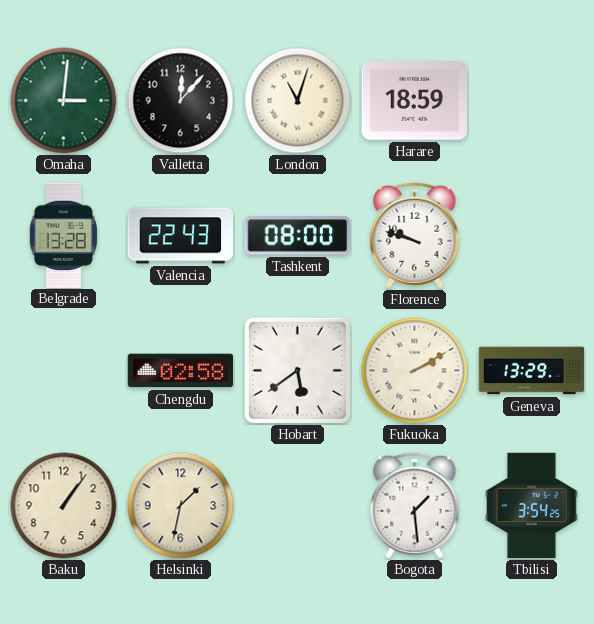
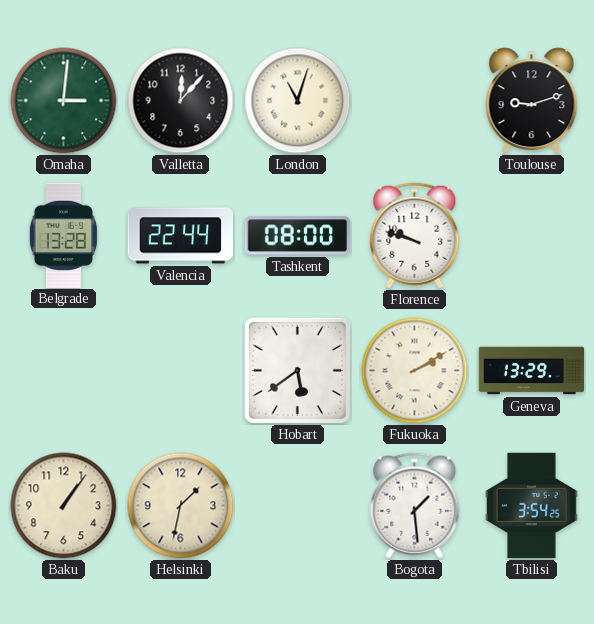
Harare: 18:59 -> none
Toulouse: none -> 9:12
Valencia: 22:43 -> 22:44
Chengdu: 02:58 -> none
